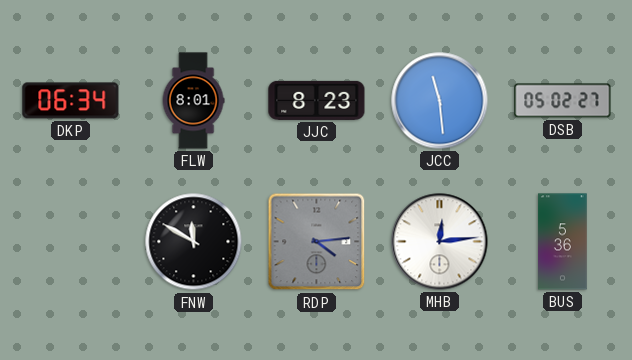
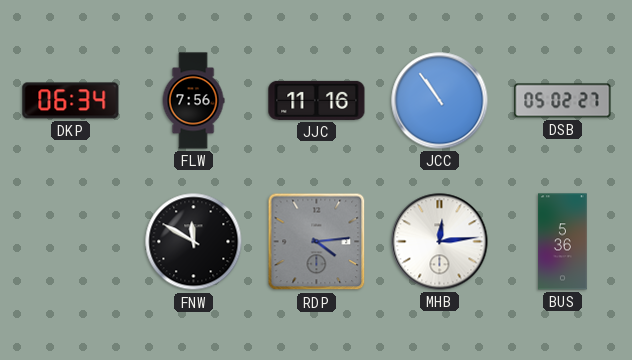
FLW: 8:01 -> 7:56
JJC: 8:23 -> 11:16
JCC: 11:29 -> 10:54
